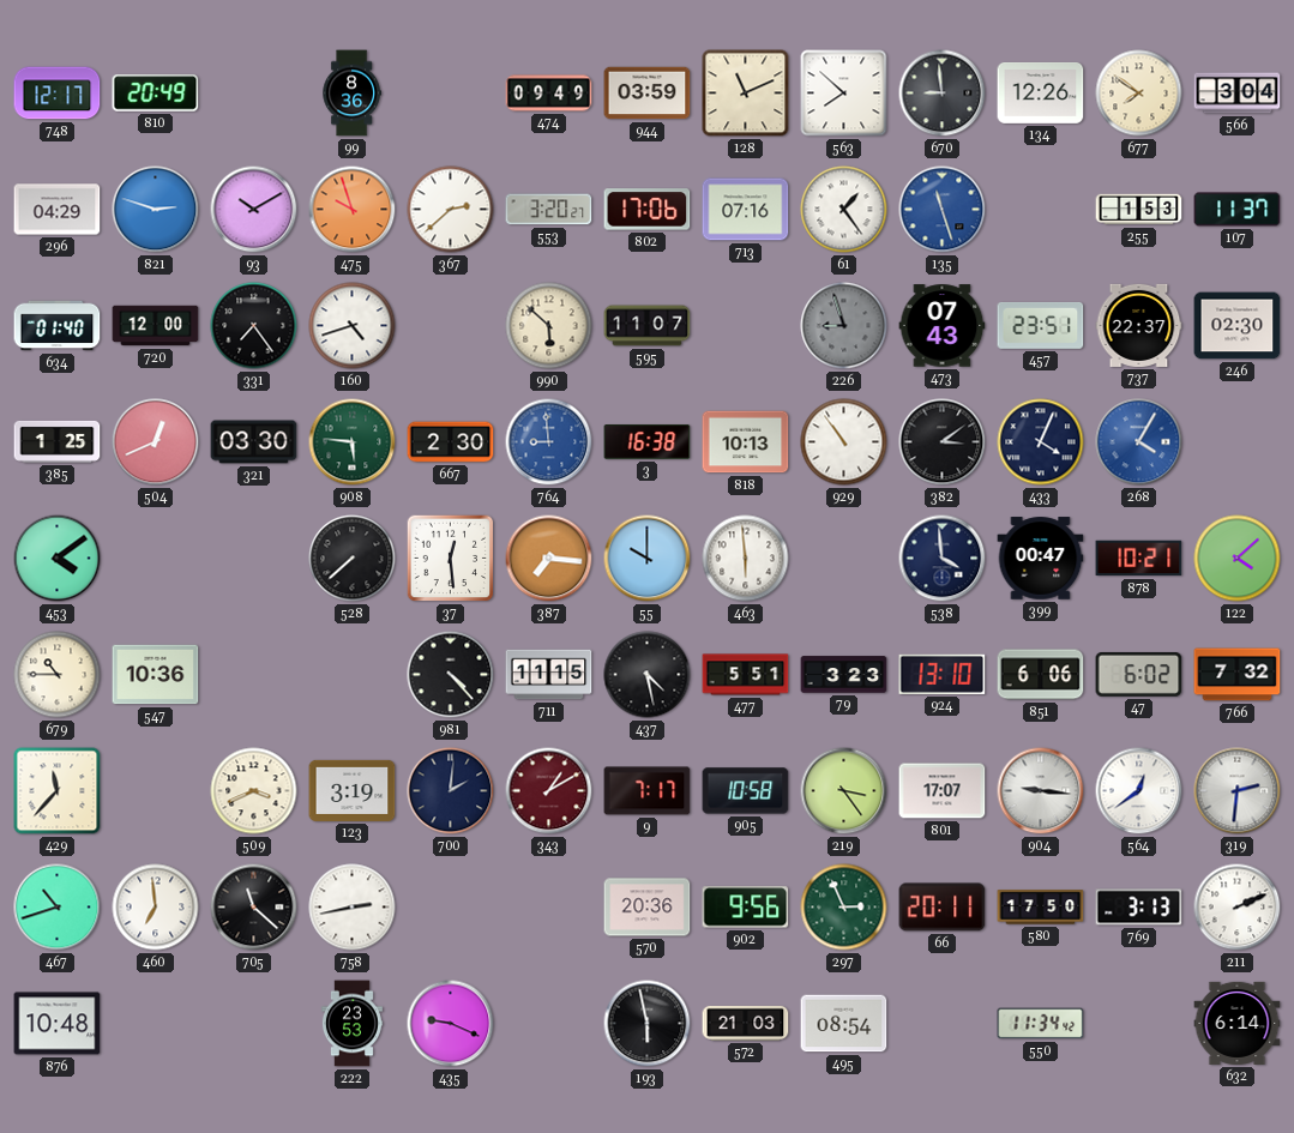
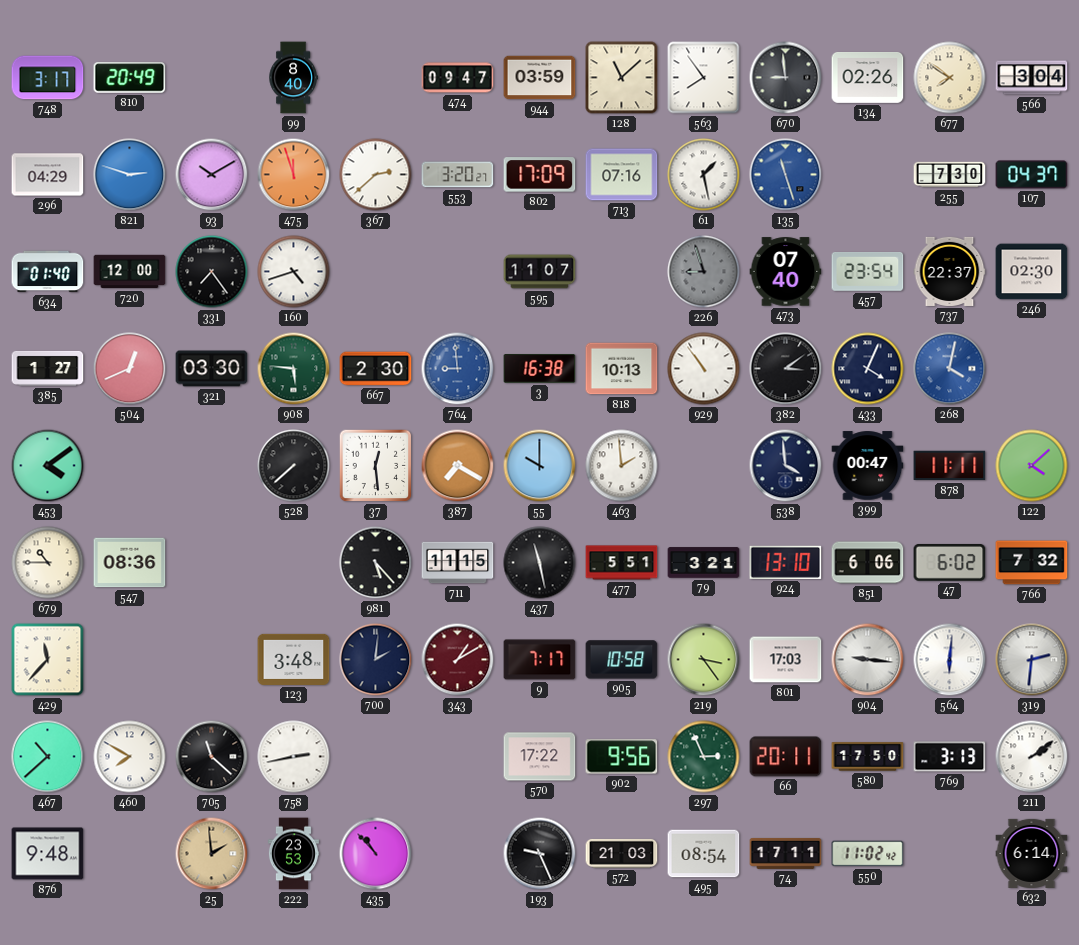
748: 12:17 -> 3:17
99: 8:36 -> 8:40
474: 09:49 -> 09:47
128: 11:11 -> 11:08
563: 7:52 -> 7:54
134: 12:26 -> 02:26
475: 9:57 -> 11:57
802: 17:06 -> 17:09
61: 1:24 -> 1:28
255: 1:53 -> 7:30
107: 11:37 -> 04:37
990: 5:52 -> none
473: 07:43 -> 07:40
457: 23:51 -> 23:54
385: 1:25 -> 1:27
268: 4:05 -> 4:02
387: 7:16 -> 7:20
463: 5:59 -> 1:59
878: 10:21 -> 11:11
547: 10:36 -> 08:36
981: 4:23 -> 5:23
437: 4:28 -> 11:28
79: 3:23 -> 3:21
509: 3:41 -> none
123: 3:19 -> 3:48
801: 17:07 -> 17:03
564: 12:39 -> 6:01
467: 10:42 -> 10:38
460: 6:59 -> 7:50
570: 20:36 -> 17:22
211: 2:11 -> 2:09
876: 10:48 -> 9:48
25: none -> 1:59
435: 9:19 -> 10:53
193: 5:58 -> 9:26
74: none -> 17:11
550: 11:34 -> 11:02
